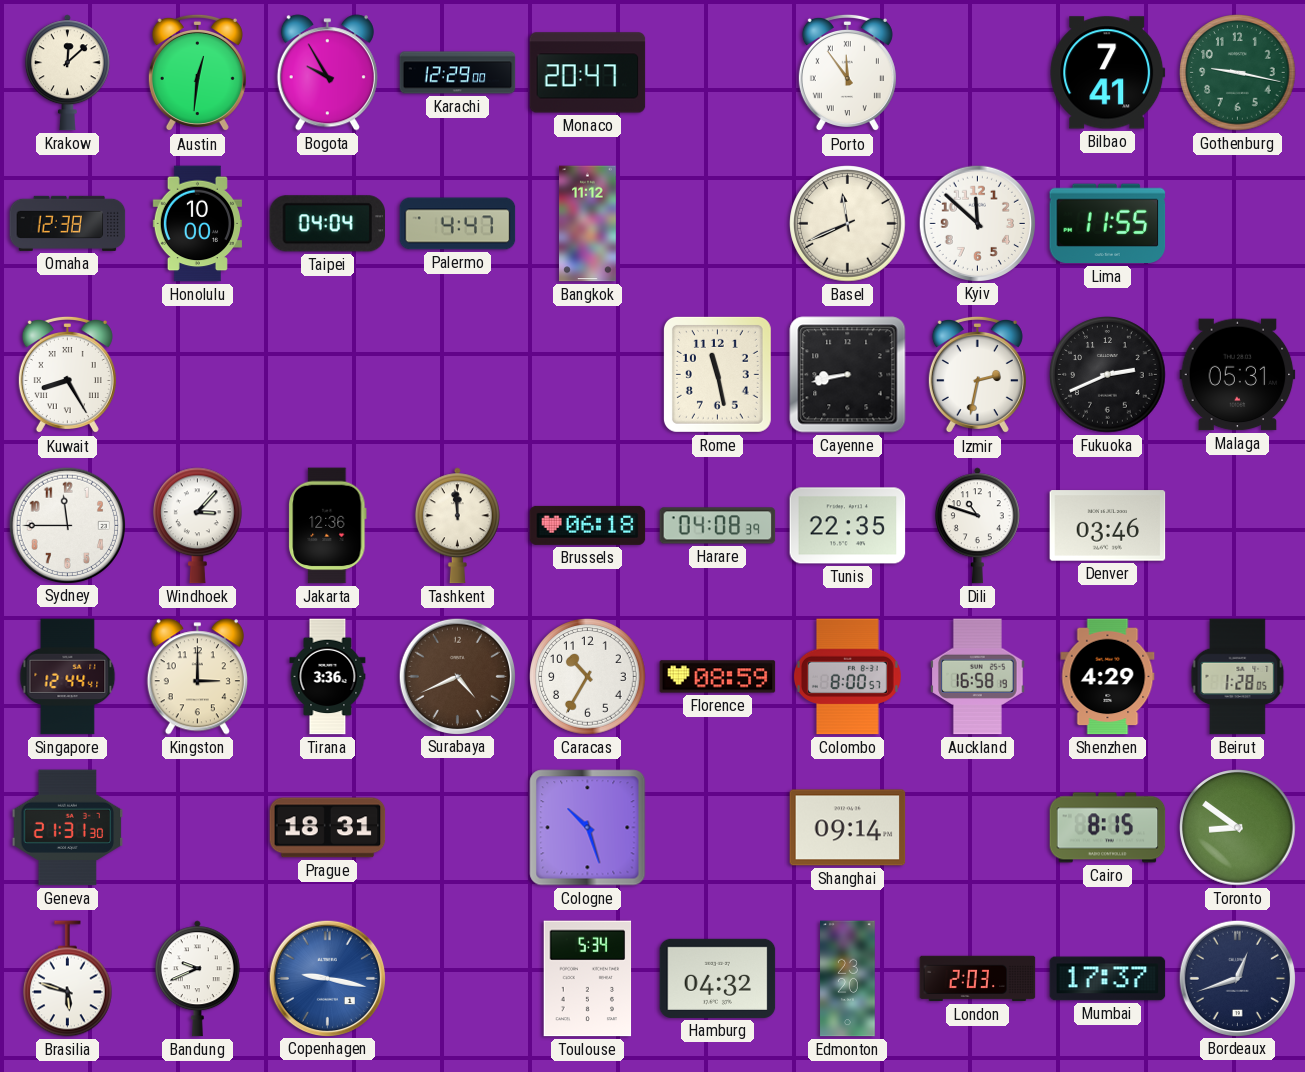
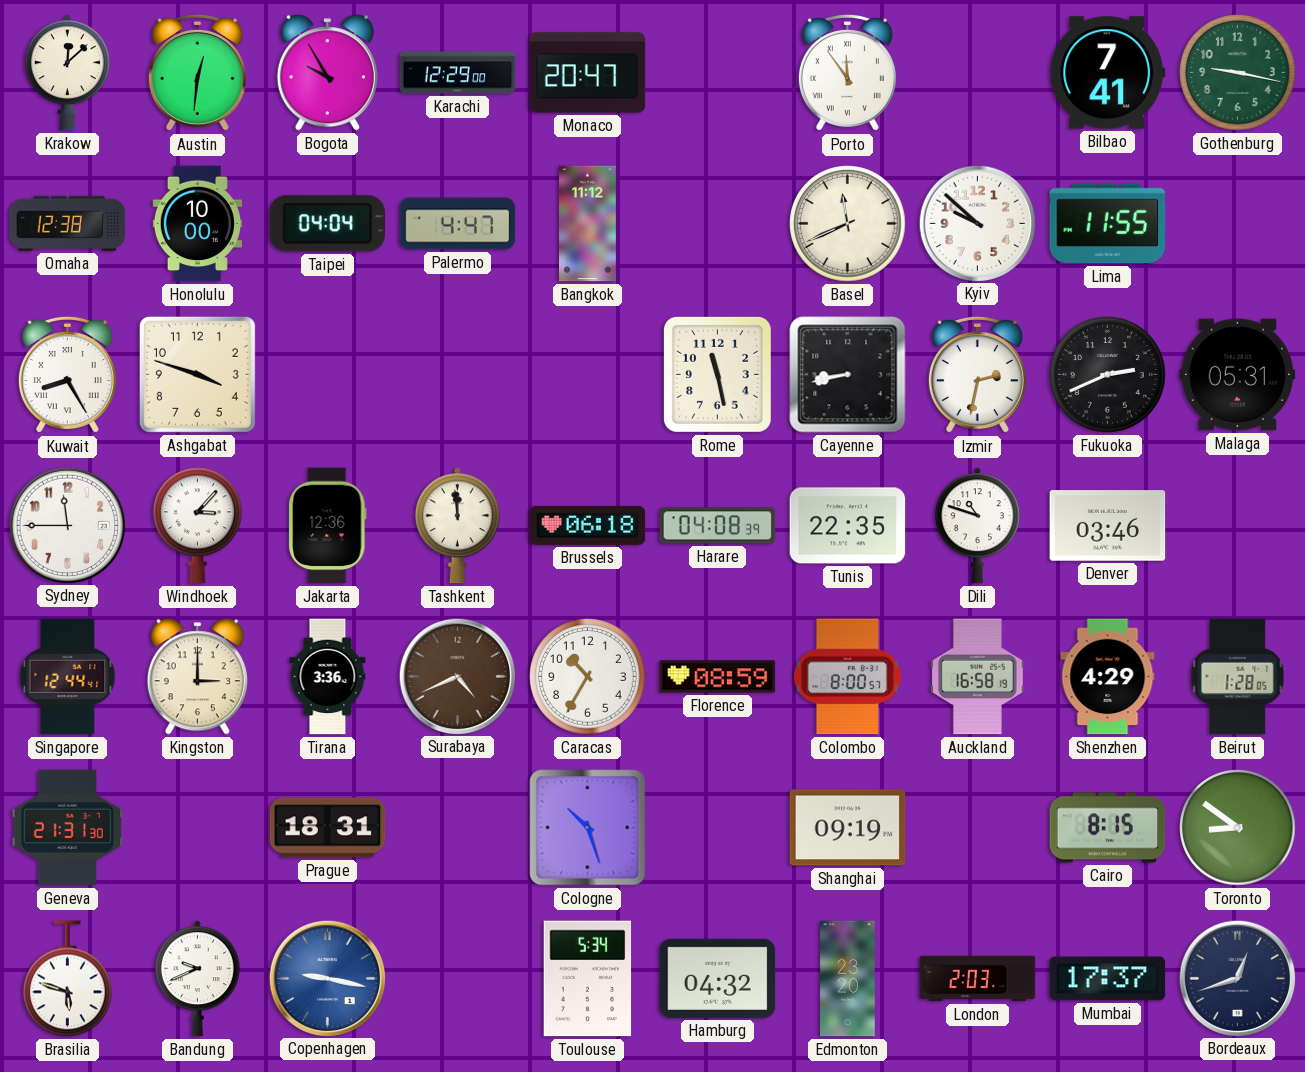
Kyiv: 11:52 -> 9:52
Ashgabat: none -> 3:48
Shanghai: 09:14 -> 09:19
